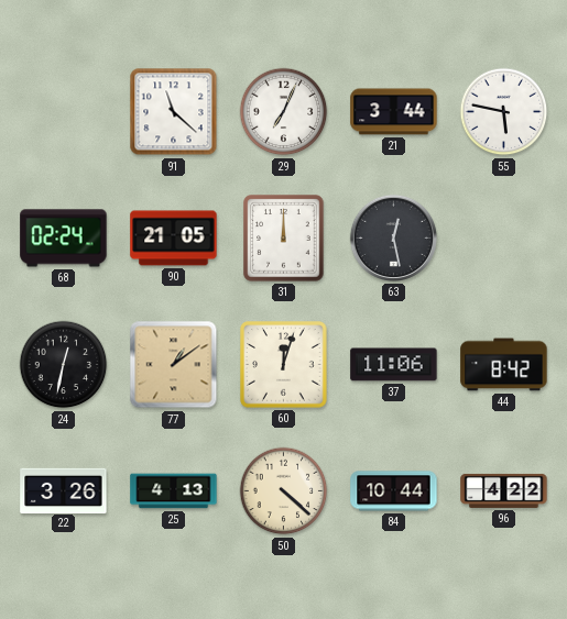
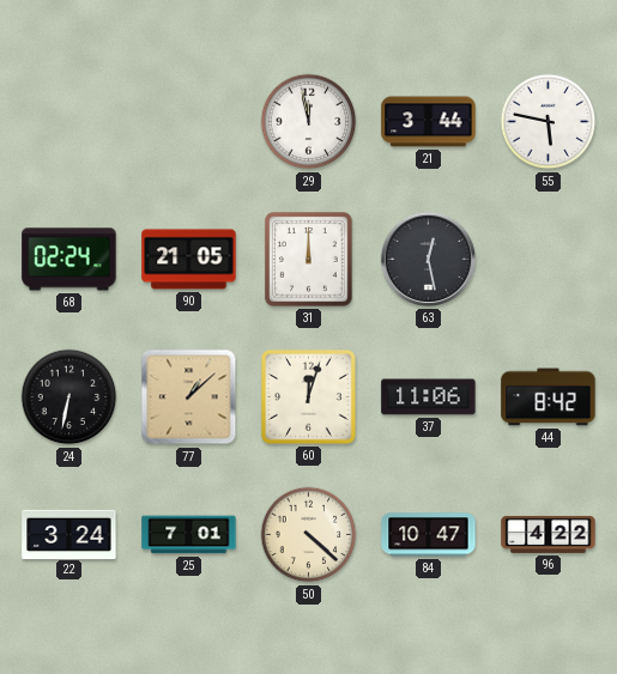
91: 11:22 -> none
29: 7:04 -> 11:58
24: 12:32 -> 6:32
77: 1:09 -> 1:08
22: 3:26 -> 3:24
25: 4:13 -> 7:01
84: 10:44 -> 10:47
